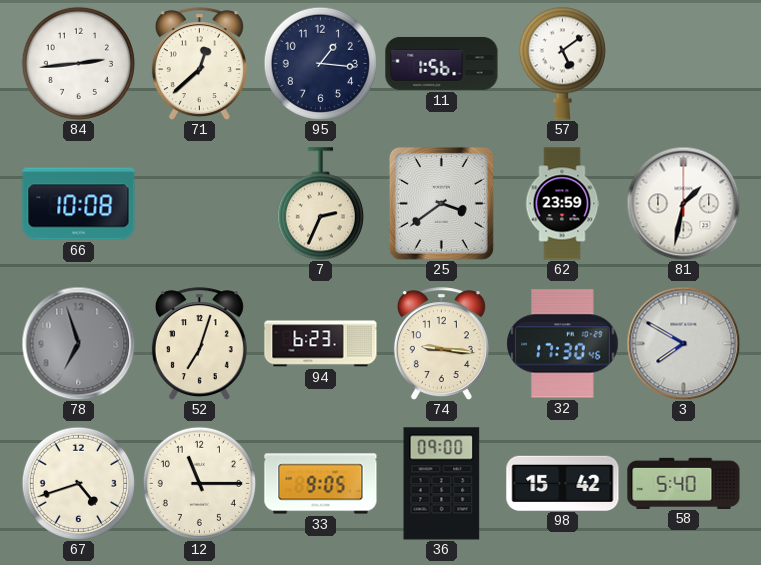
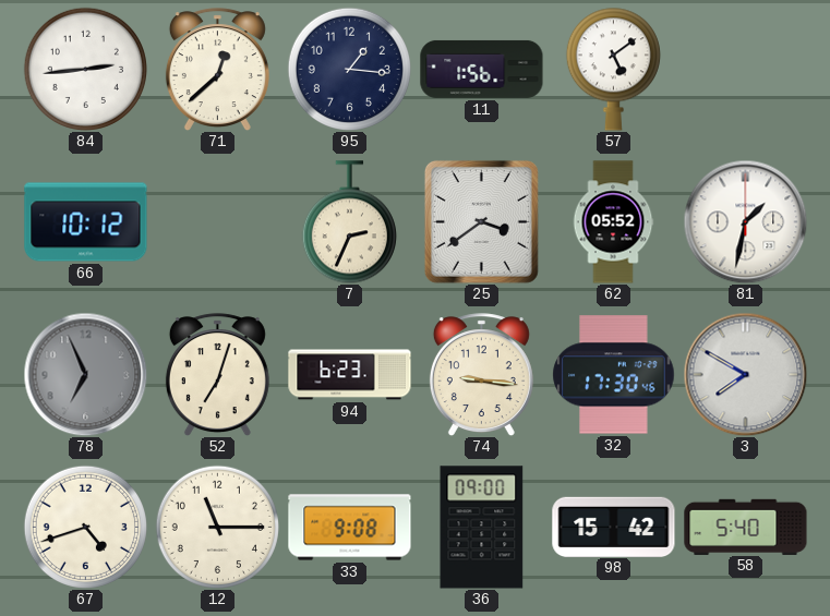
66: 10:08 -> 10:12
62: 23:59 -> 05:52
78: 6:57 -> 6:56
33: 9:05 -> 9:08
